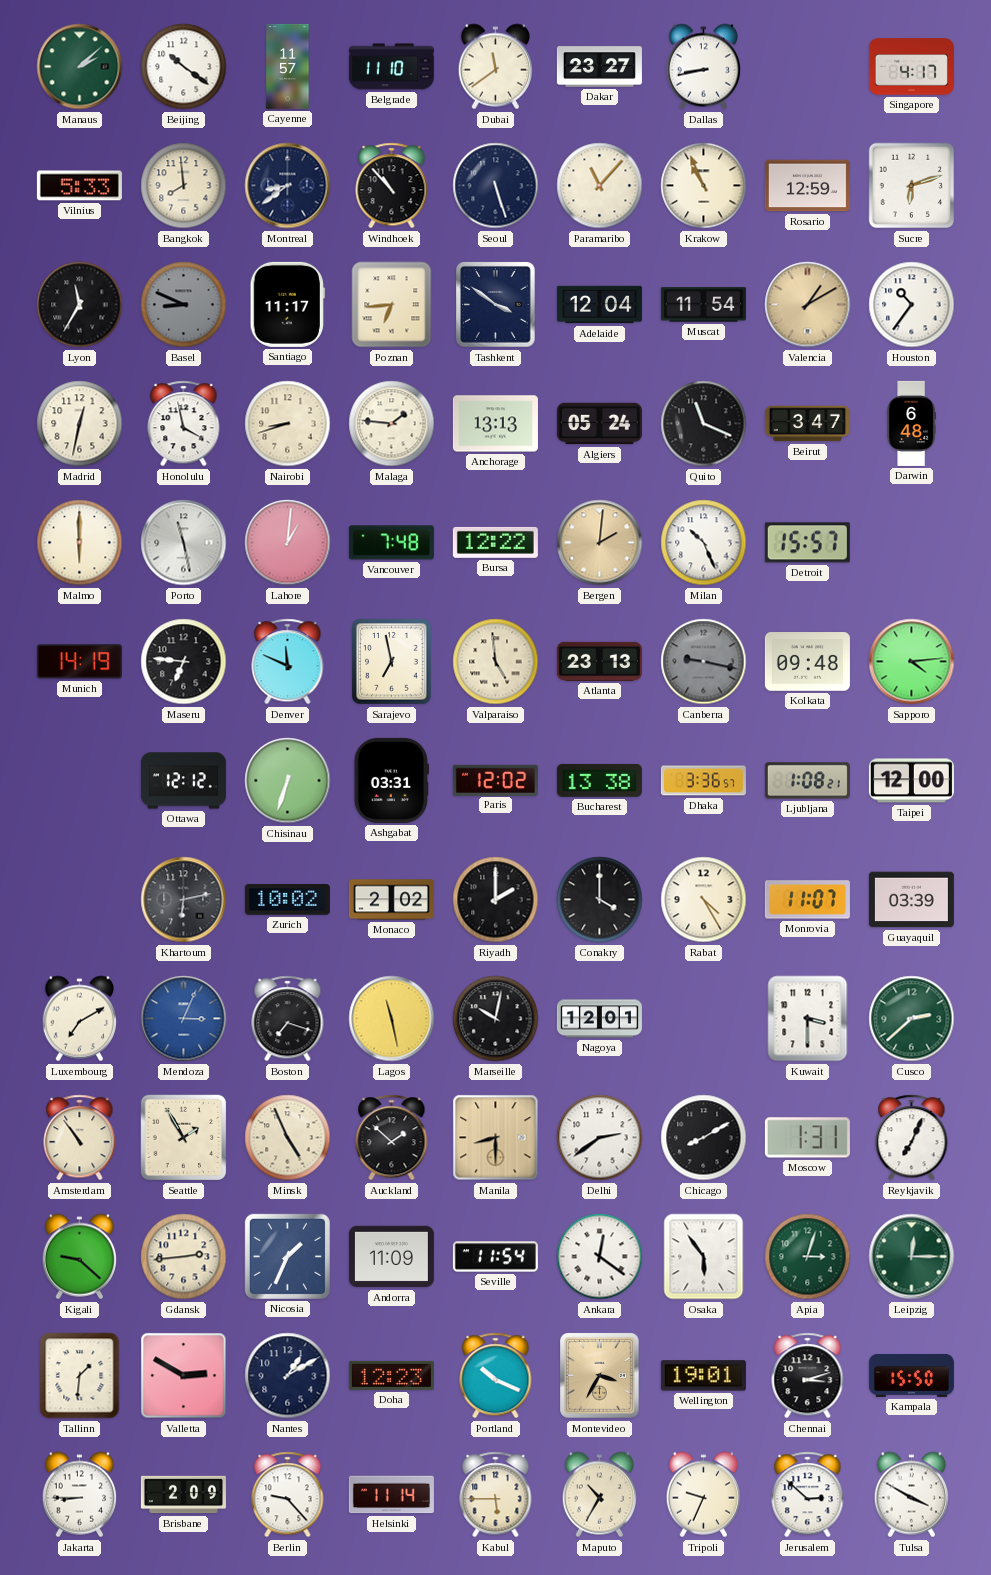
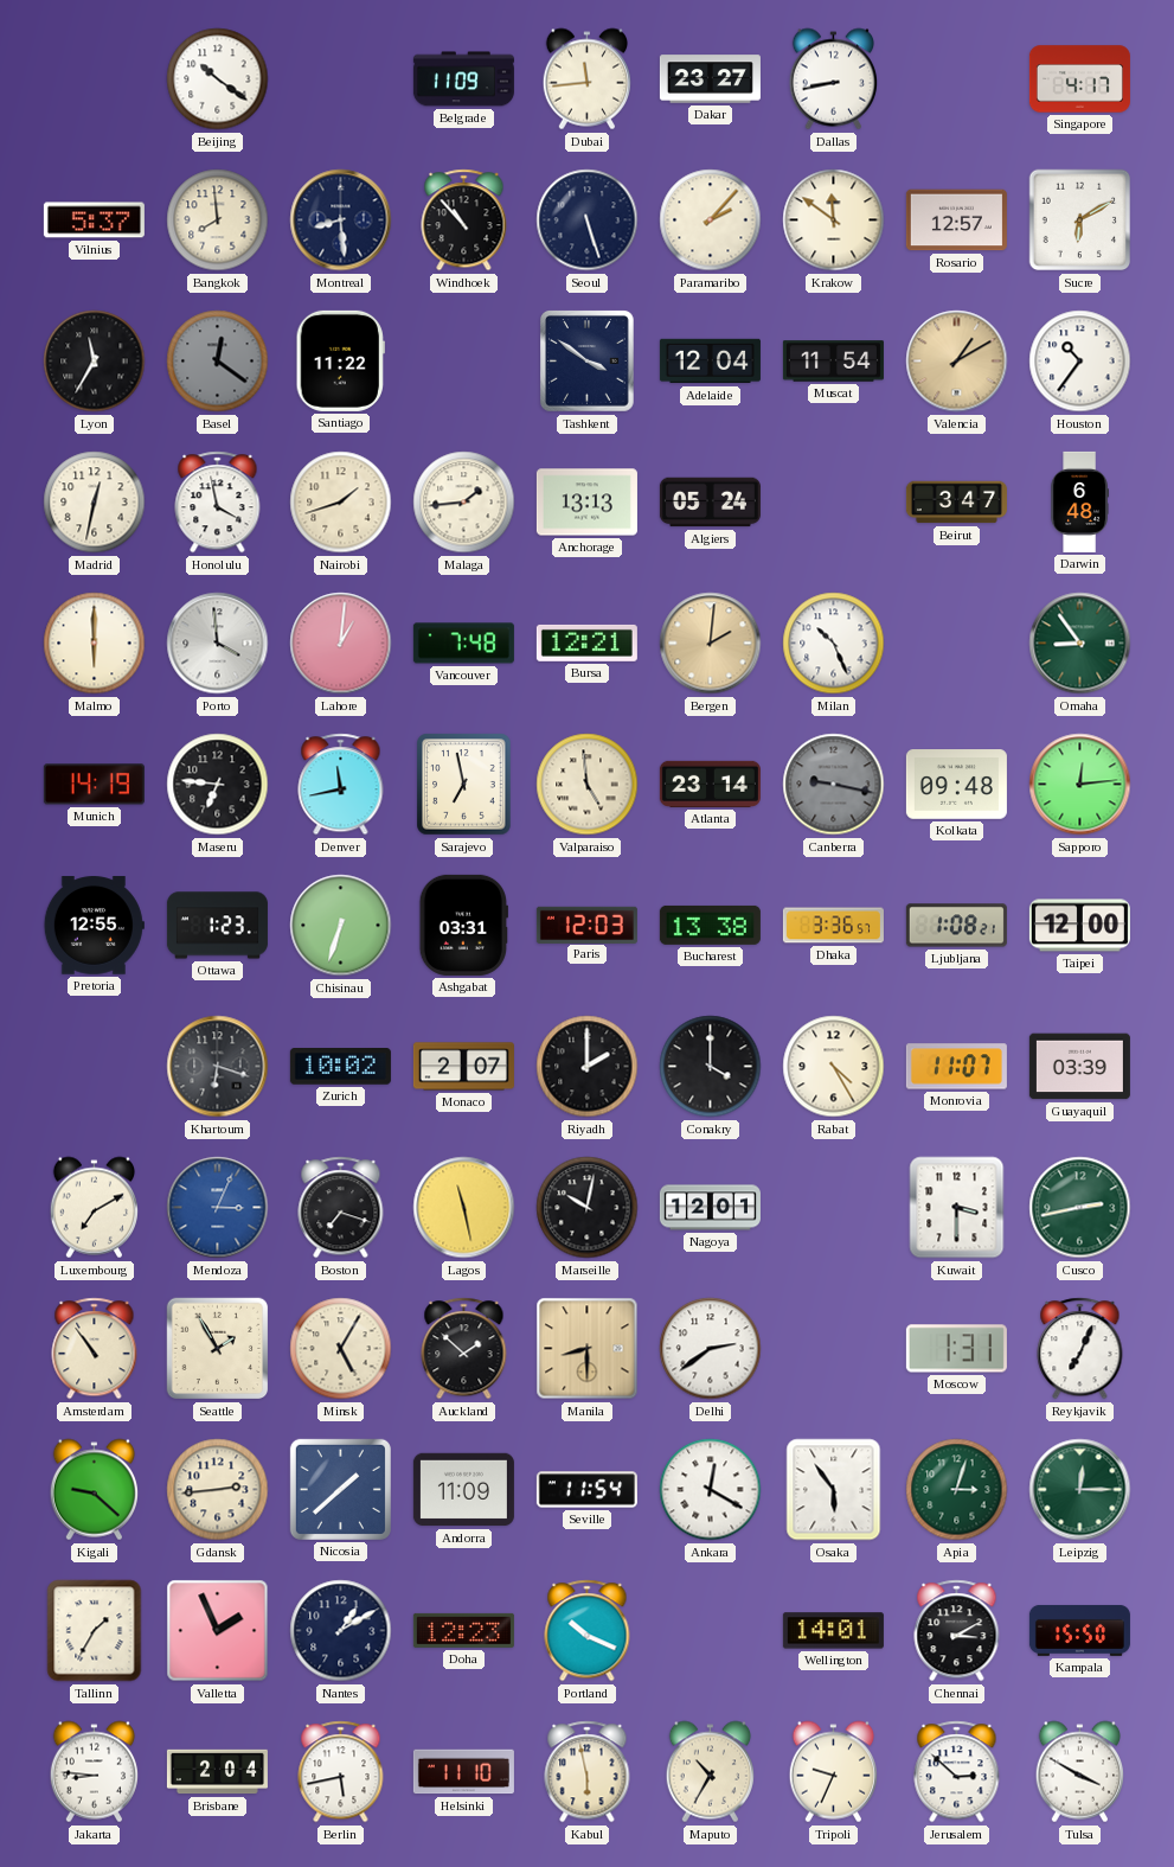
Manaus: 2:08 -> none
Cayenne: 11:57 -> none
Belgrade: 11:10 -> 11:09
Dubai: 11:39 -> 11:44
Vilnius: 5:33 -> 5:37
Montreal: 8:39 -> 8:29
Paramaribo: 11:07 -> 2:07
Krakow: 10:56 -> 11:51
Rosario: 12:59 -> 12:57
Sucre: 6:12 -> 6:10
Basel: 8:49 -> 12:21
Santiago: 11:17 -> 11:22
Poznan: 6:44 -> none
Nairobi: 8:42 -> 1:42
Malaga: 1:46 -> 1:44
Quito: 11:19 -> none
Porto: 11:28 -> 3:59
Bursa: 12:22 -> 12:21
Detroit: 15:57 -> none
Omaha: none -> 8:54
Denver: 11:49 -> 11:43
Atlanta: 23:13 -> 23:14
Sapporo: 4:14 -> 12:14
Pretoria: none -> 12:55
Ottawa: 12:12 -> 1:23
Paris: 12:02 -> 12:03
Khartoum: 6:13 -> 6:18
Monaco: 2:02 -> 2:07
Cusco: 2:38 -> 2:43
Minsk: 4:56 -> 5:05
Chicago: 8:10 -> none
Nicosia: 1:34 -> 1:38
Ankara: 12:21 -> 12:20
Tallinn: 1:31 -> 1:35
Valletta: 2:50 -> 1:56
Montevideo: 3:35 -> none
Wellington: 19:01 -> 14:01
Chennai: 3:12 -> 3:10
Jakarta: 8:45 -> 8:46
Brisbane: 2:09 -> 2:04
Berlin: 9:23 -> 5:43
Helsinki: 11:14 -> 11:10
Kabul: 5:45 -> 5:58
